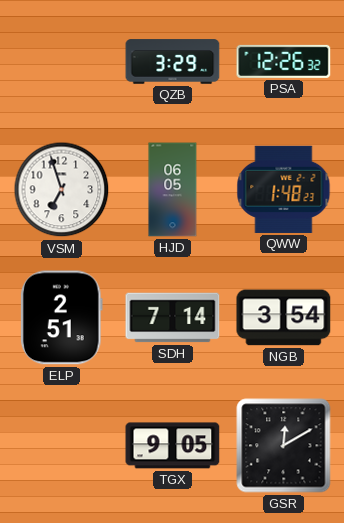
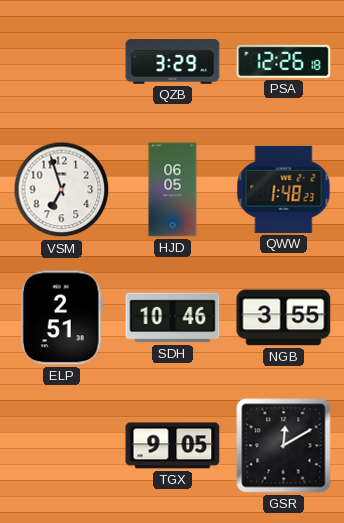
PSA: 12:26:32 -> 12:26:18
SDH: 7:14 -> 10:46
NGB: 3:54 -> 3:55
